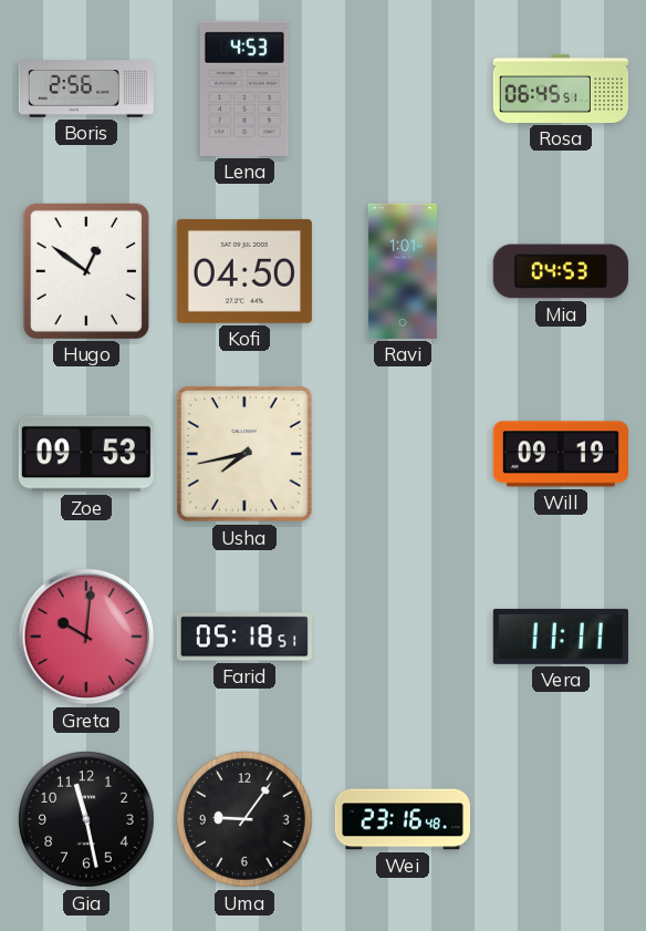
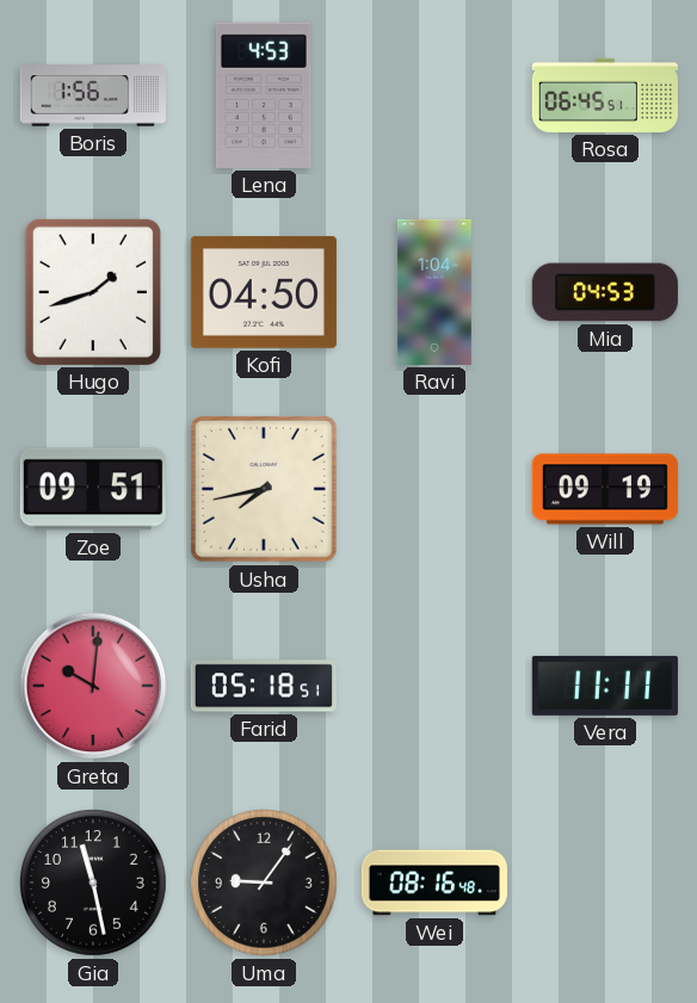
Boris: 2:56 -> 1:56
Hugo: 12:51 -> 1:42
Ravi: 1:01 -> 1:04
Zoe: 09:53 -> 09:51
Wei: 23:16 -> 08:16
